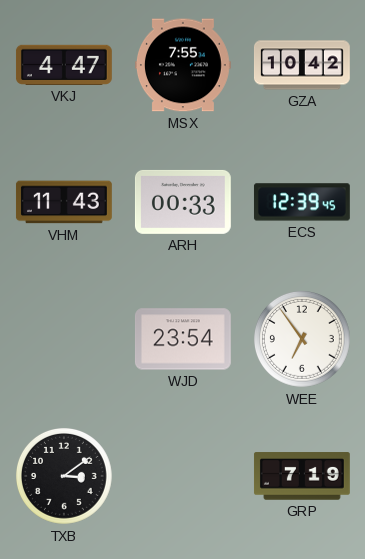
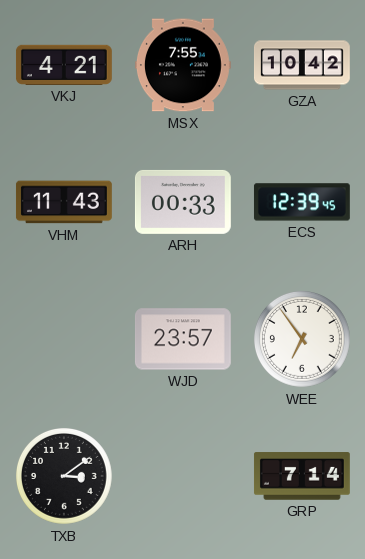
VKJ: 4:47 -> 4:21
WJD: 23:54 -> 23:57
GRP: 7:19 -> 7:14
